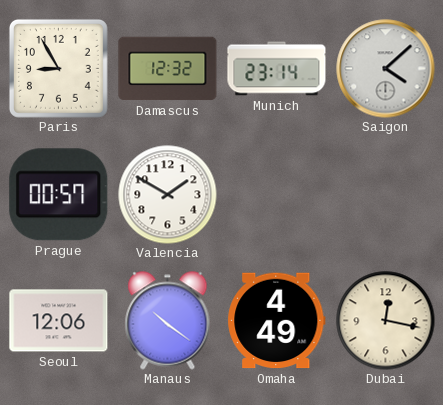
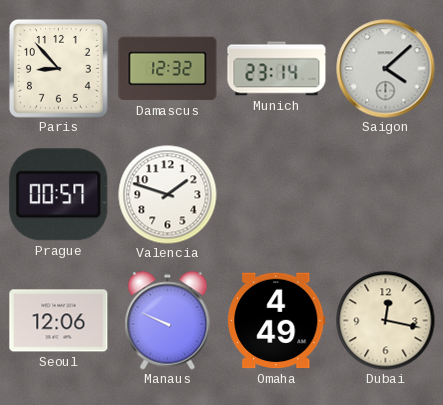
Paris: 8:55 -> 8:53
Valencia: 1:50 -> 1:48
Manaus: 10:21 -> 9:49
